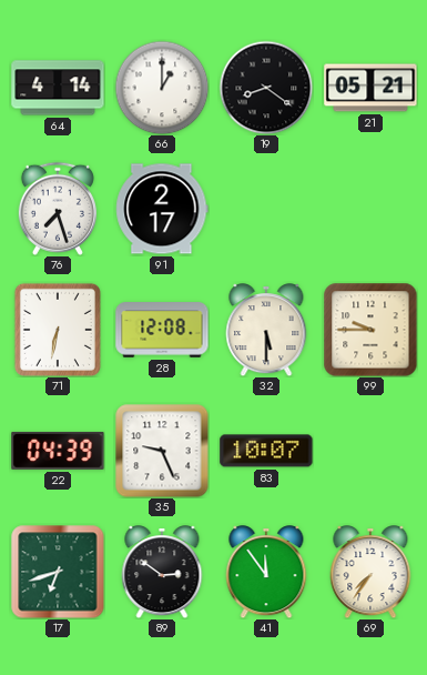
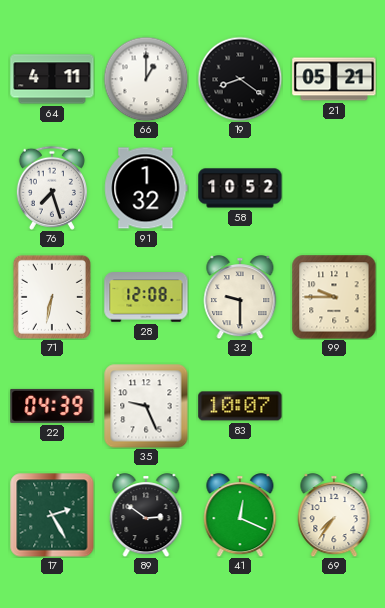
64: 4:14 -> 4:11
91: 2:17 -> 1:32
58: none -> 10:52
32: 5:30 -> 9:30
17: 6:42 -> 2:25
41: 11:54 -> 12:19
